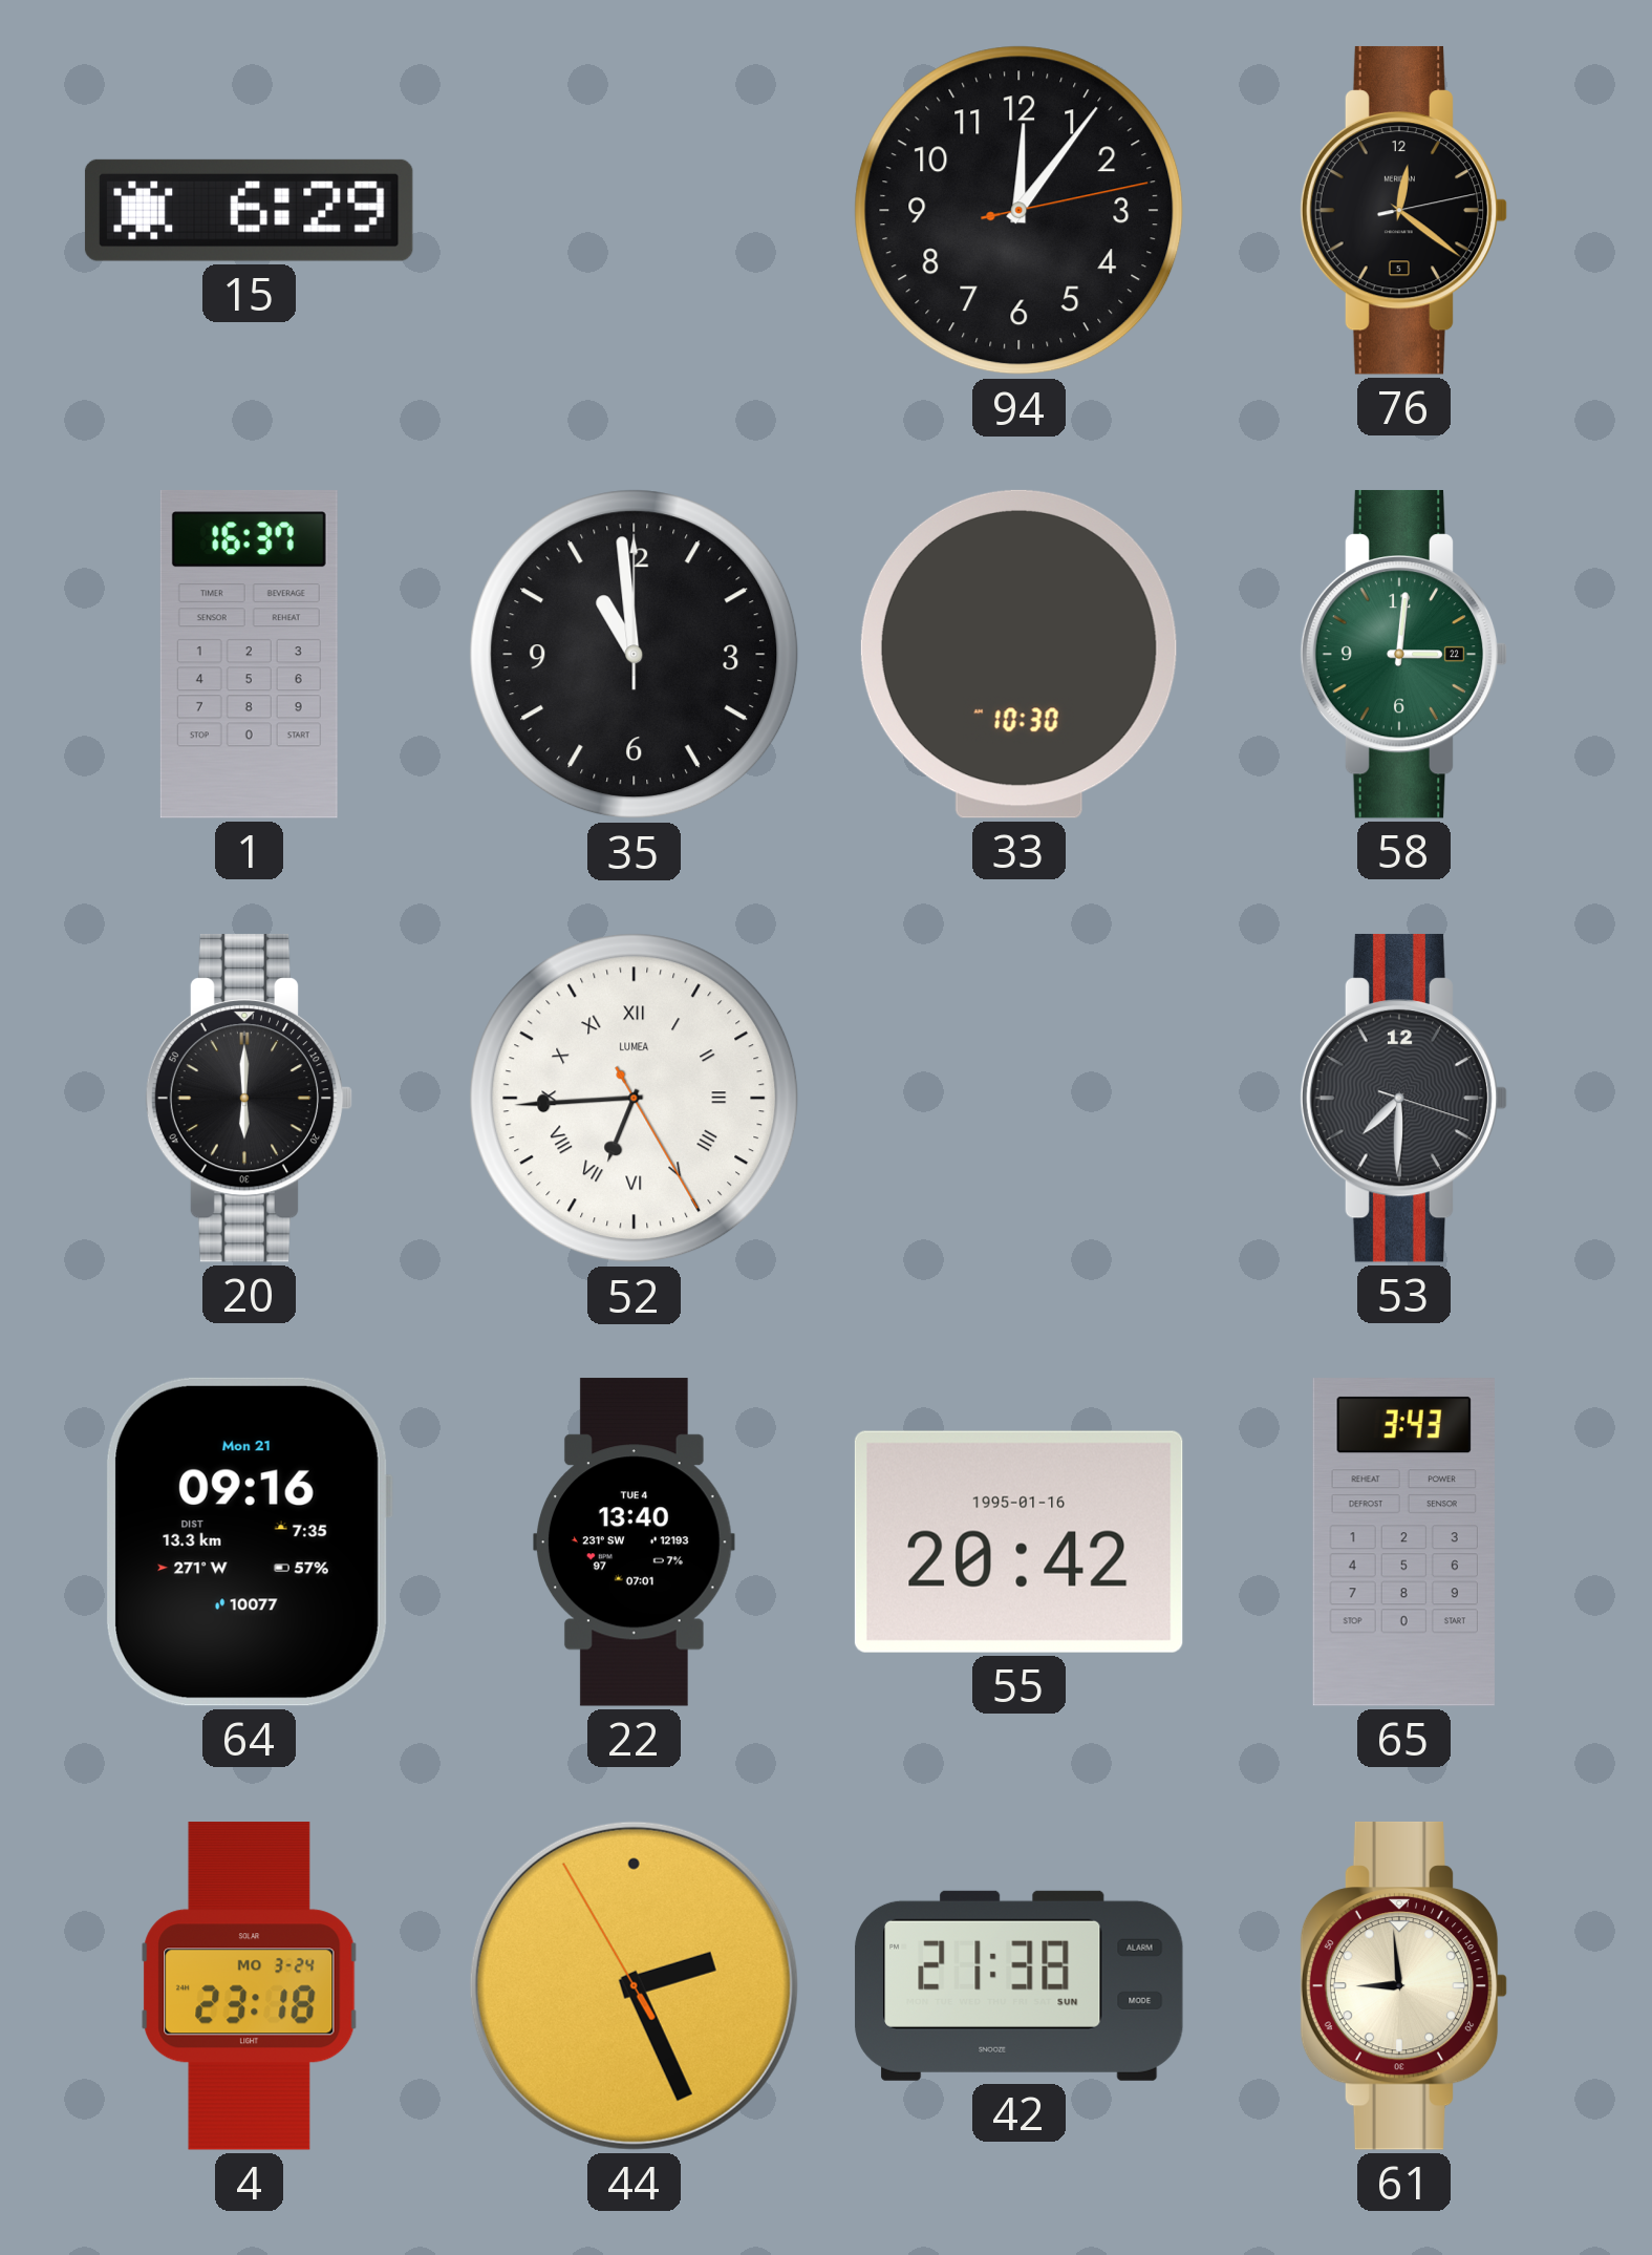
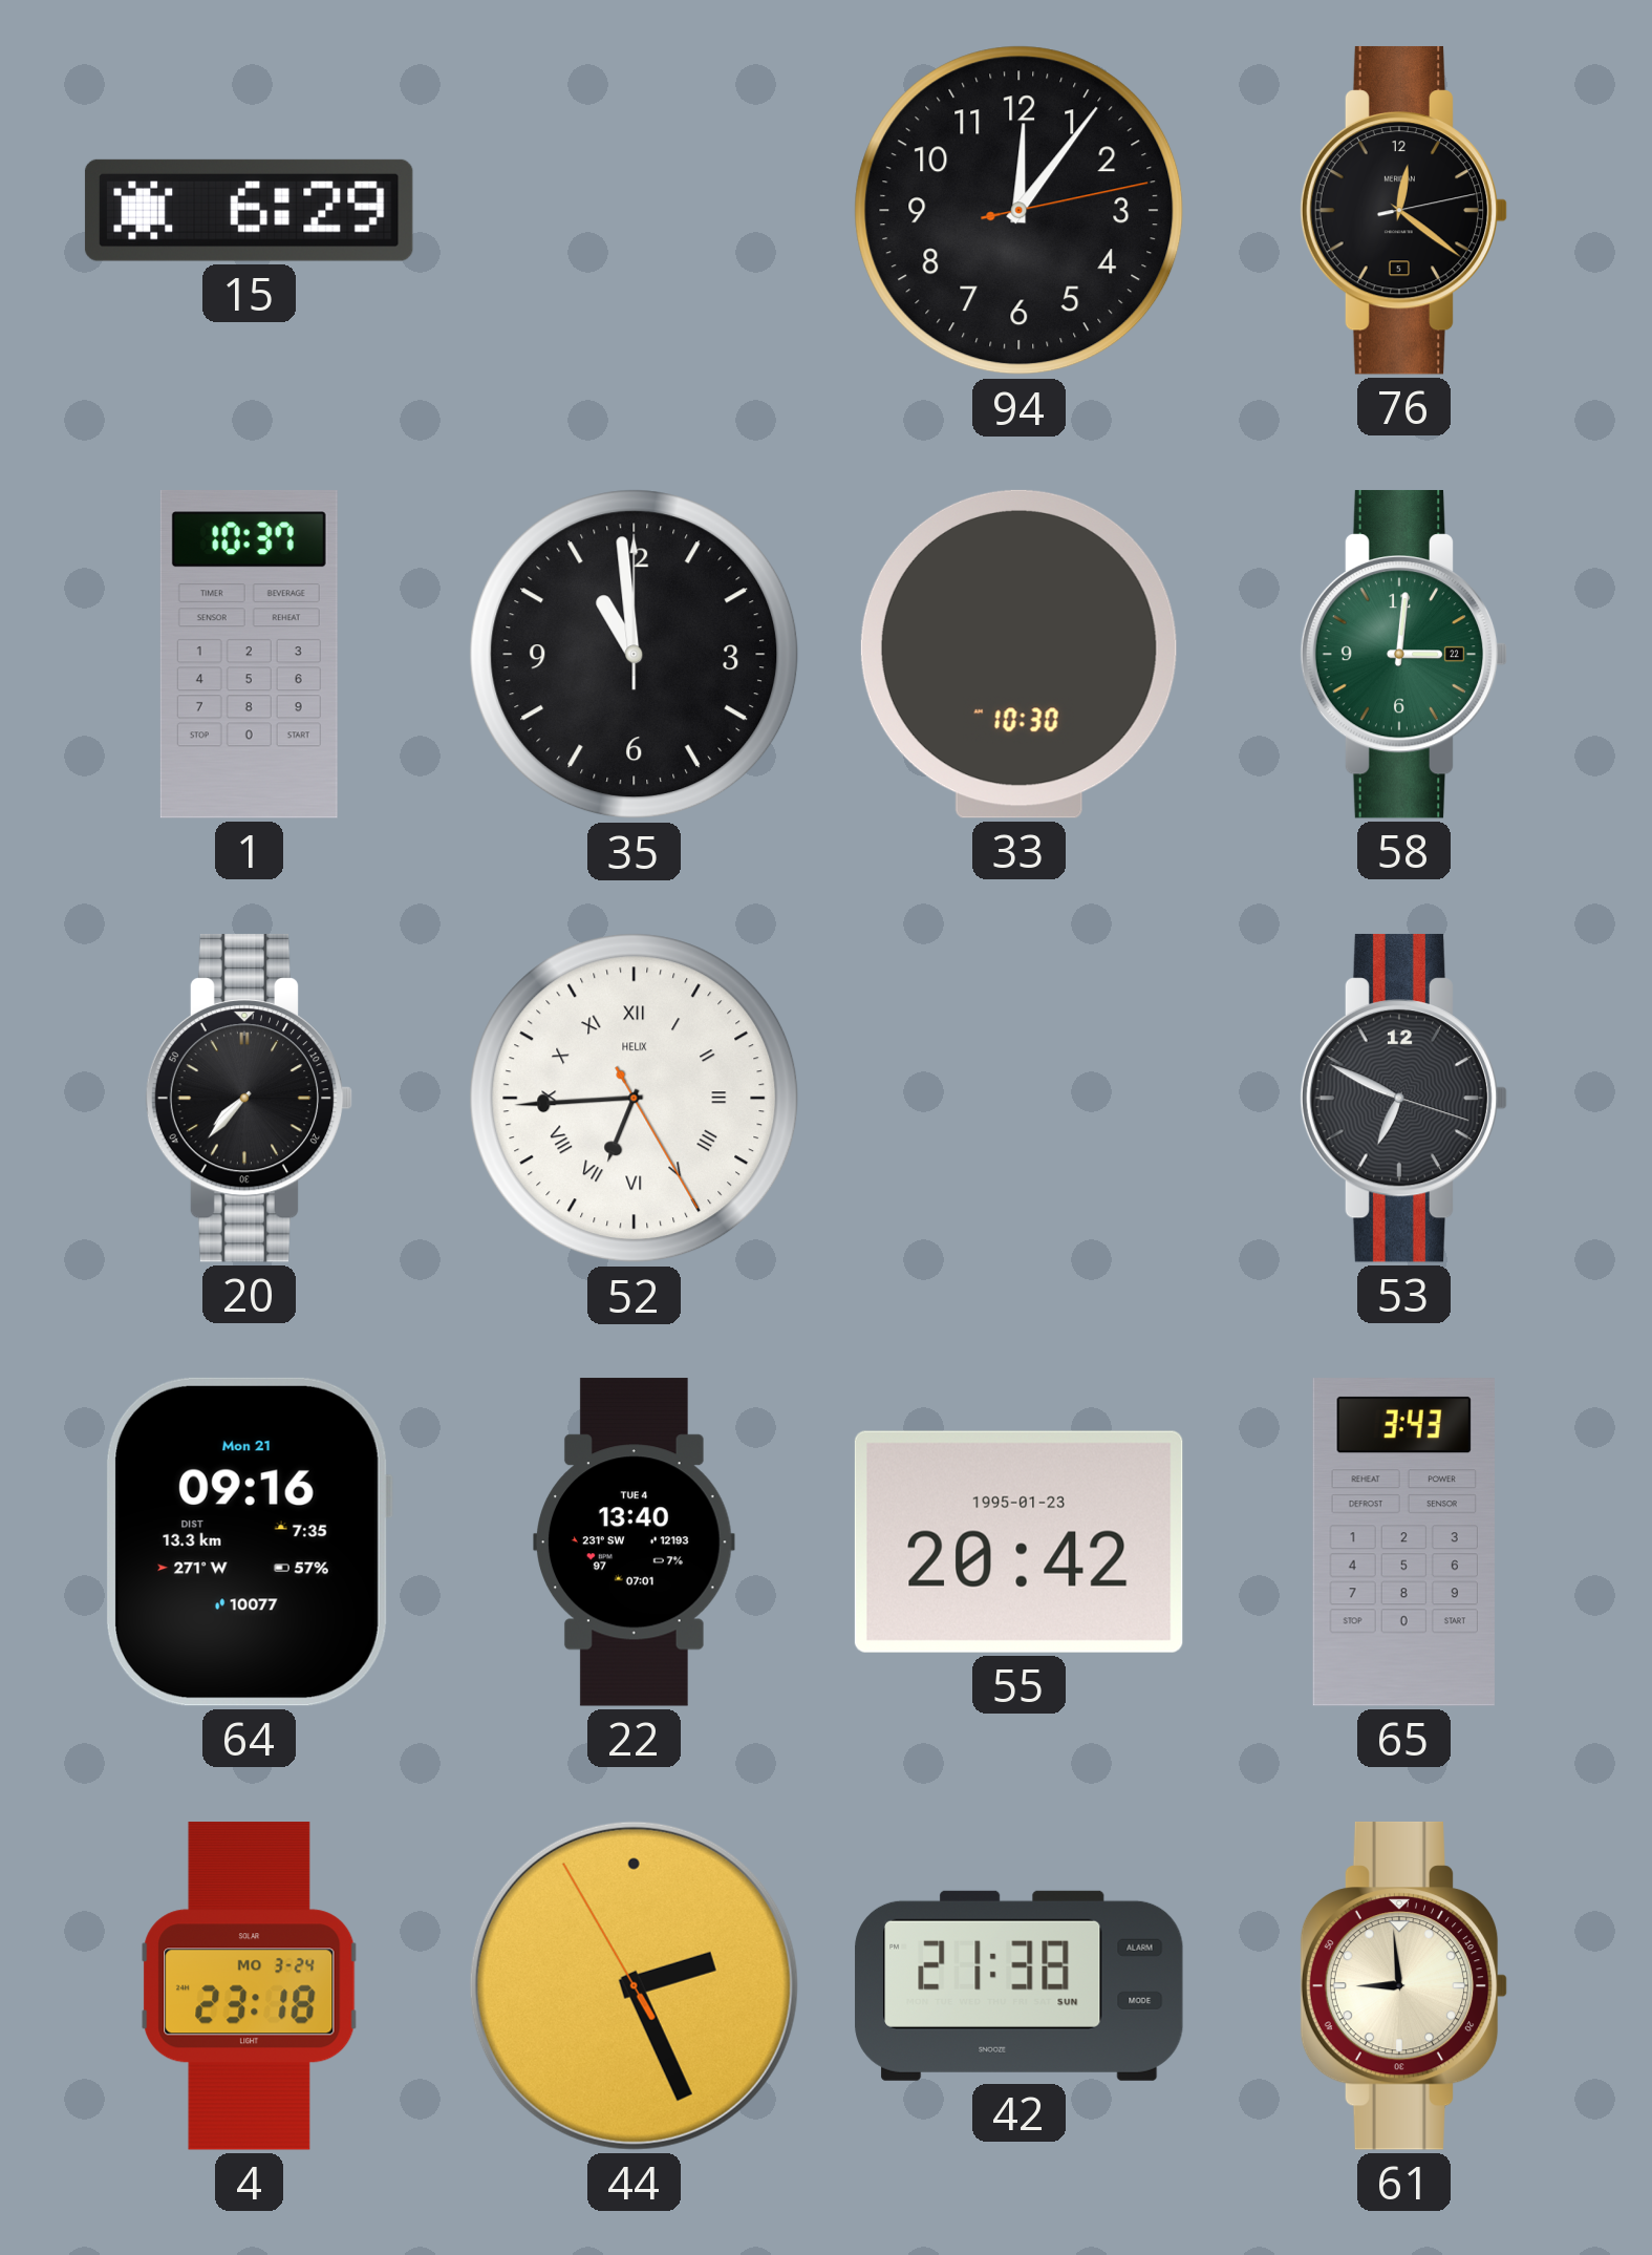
1: 16:37 -> 10:37
20: 6:00 -> 7:37
52 brand: LUMEA -> HELIX
53: 7:30 -> 6:49
55 date: 1995-01-16 -> 1995-01-23
